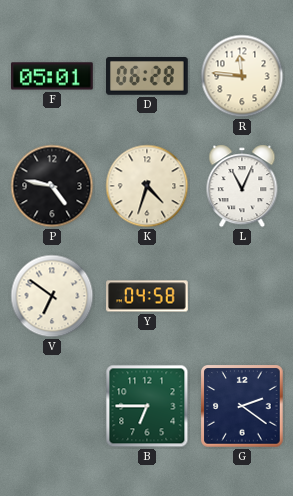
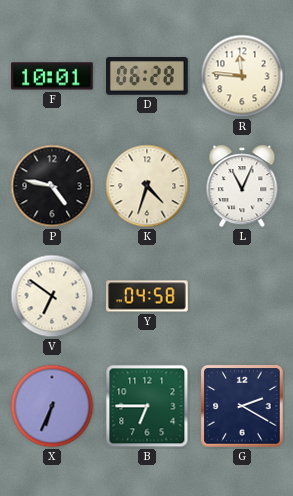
F: 05:01 -> 10:01
X: none -> 6:34
G: 2:21 -> 2:20
